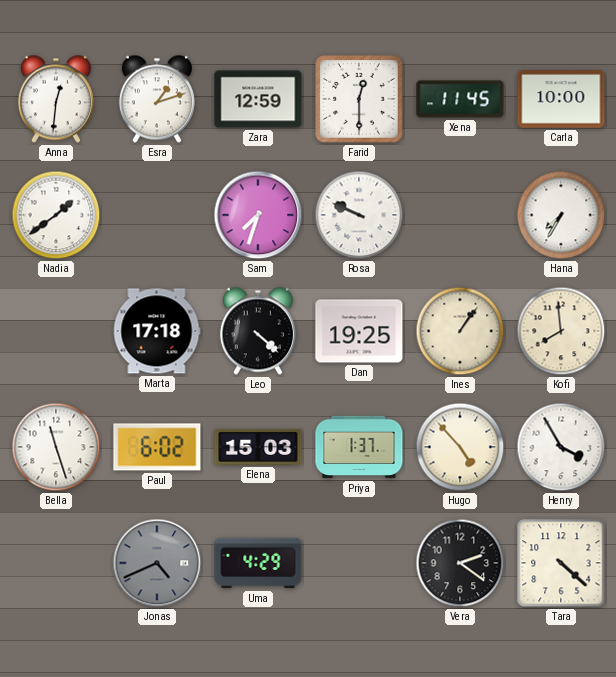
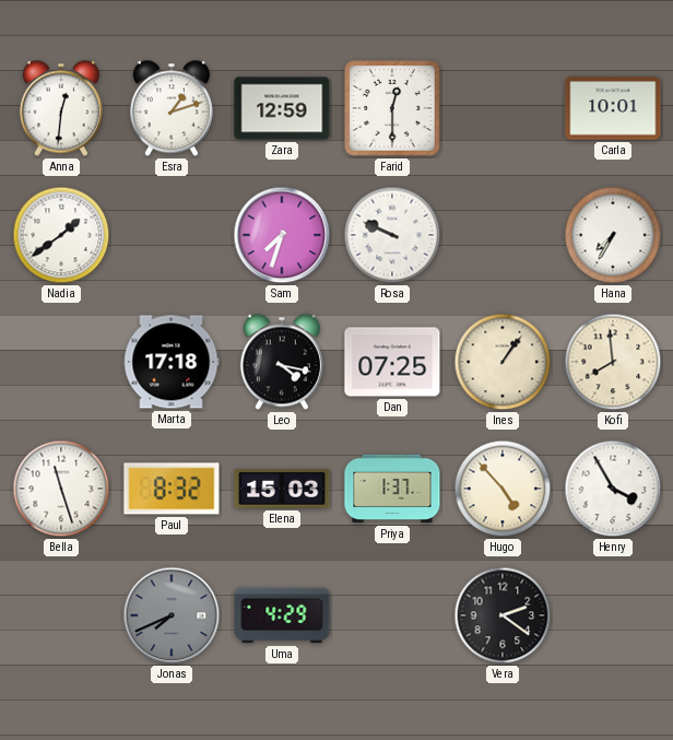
Xena: 11:45 -> none
Carla: 10:00 -> 10:01
Leo: 4:22 -> 4:17
Dan: 19:25 -> 07:25
Paul: 6:02 -> 8:32
Jonas: 4:41 -> 7:41
Tara: 4:22 -> none
